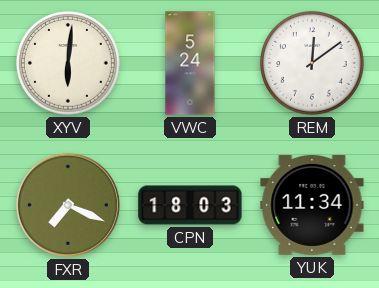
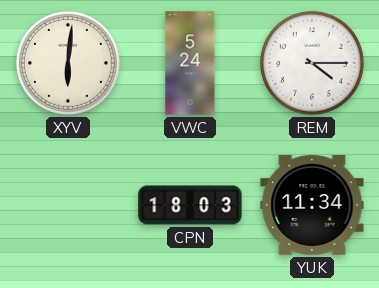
REM: 12:09 -> 4:15
FXR: 7:19 -> none
